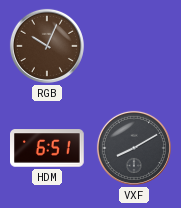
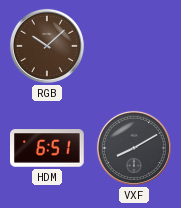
RGB: 10:04 -> 10:08
